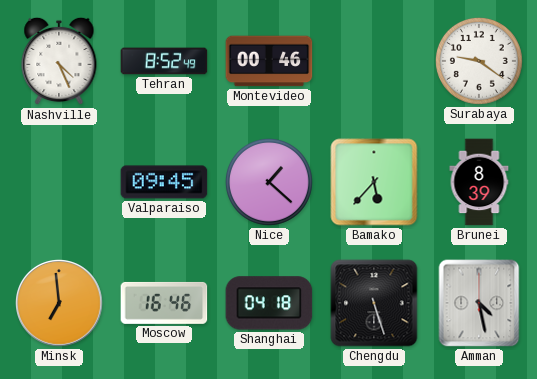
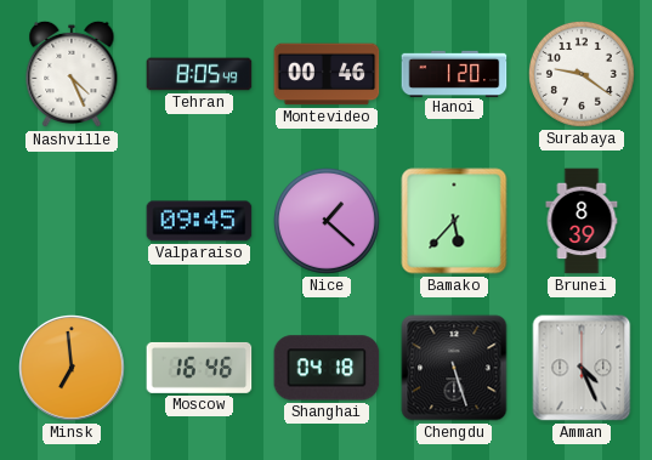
Tehran: 8:52 -> 8:05
Hanoi: none -> 1:20
Amman: 4:28 -> 4:26
